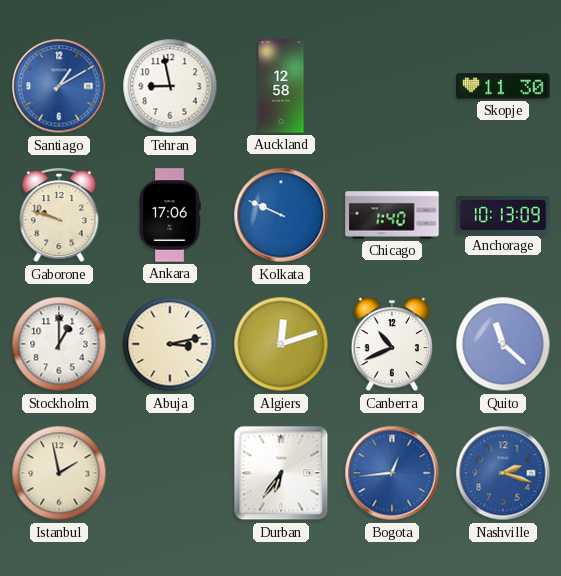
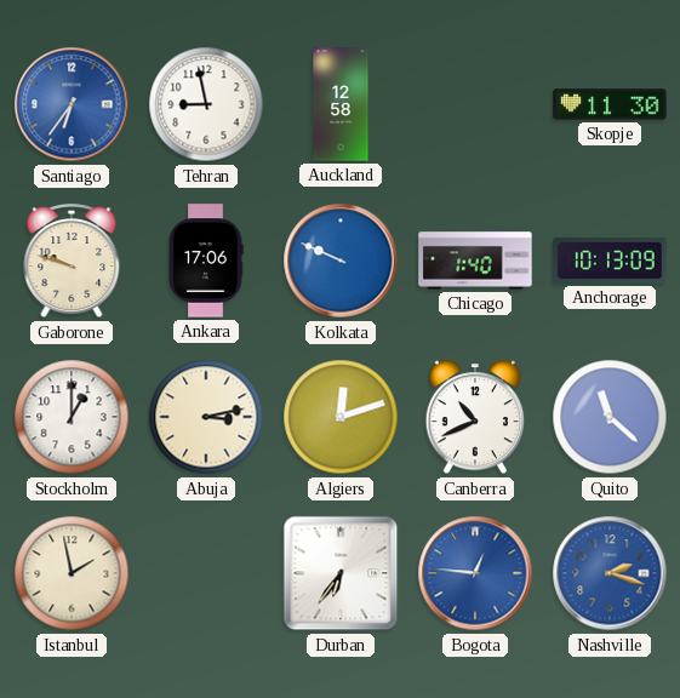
Santiago: 1:10 -> 6:36
Bogota: 12:44 -> 12:46
